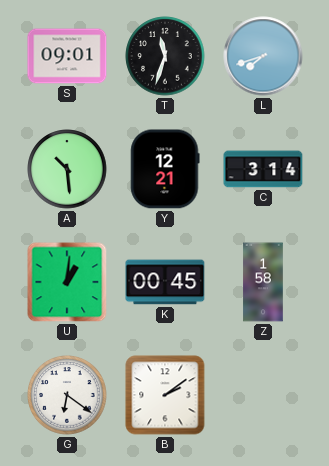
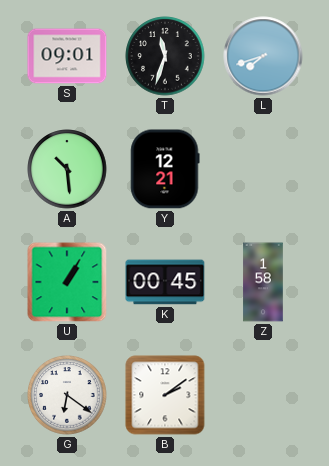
C: 3:14 -> none
U: 1:01 -> 1:05
